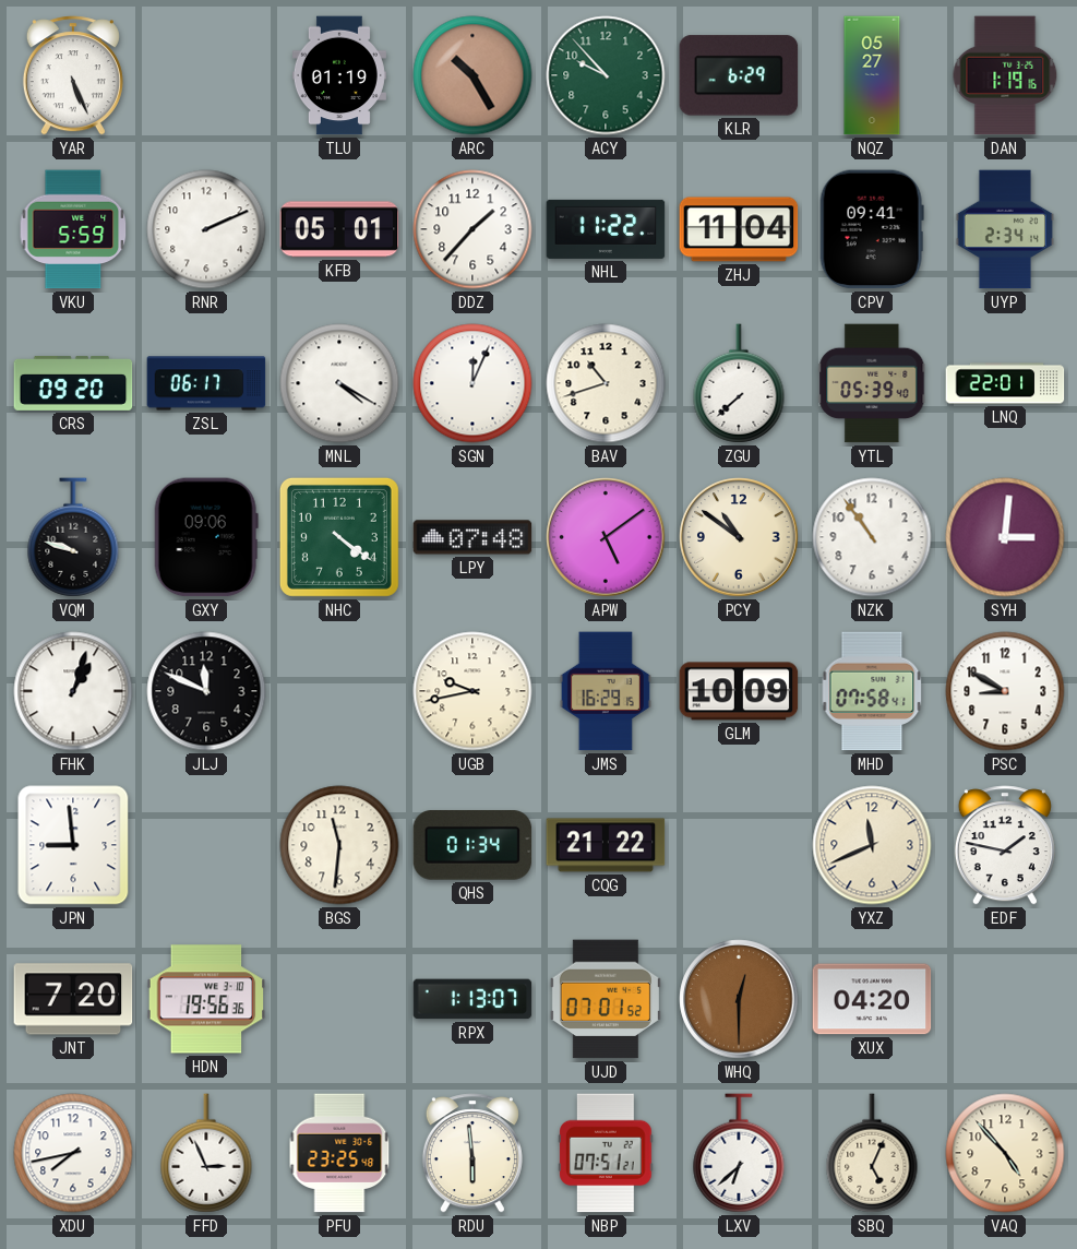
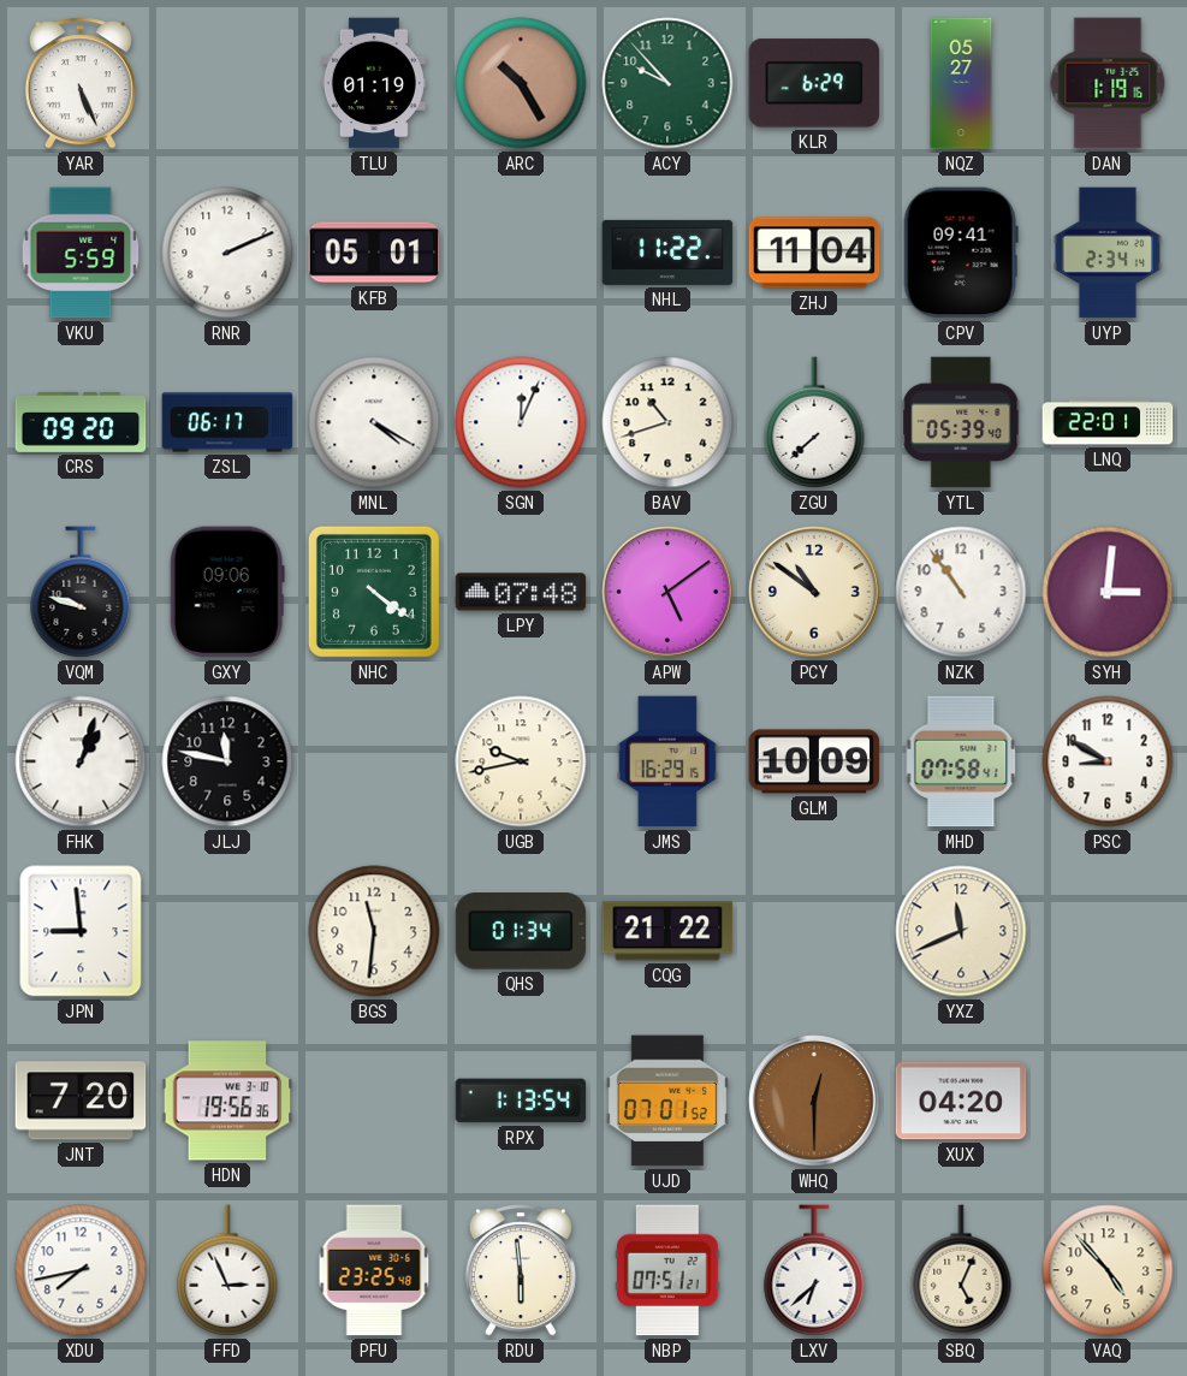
DDZ: 1:37 -> none
JLJ: 11:49 -> 11:47
EDF: 1:47 -> none
RPX: 1:13:07 -> 1:13:54
